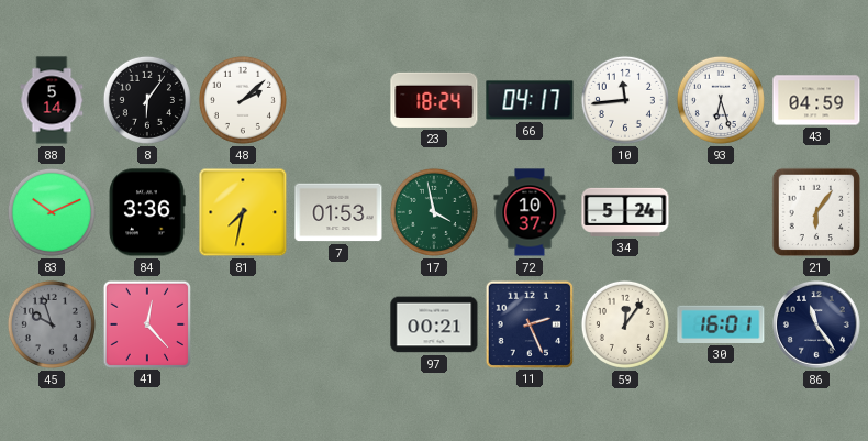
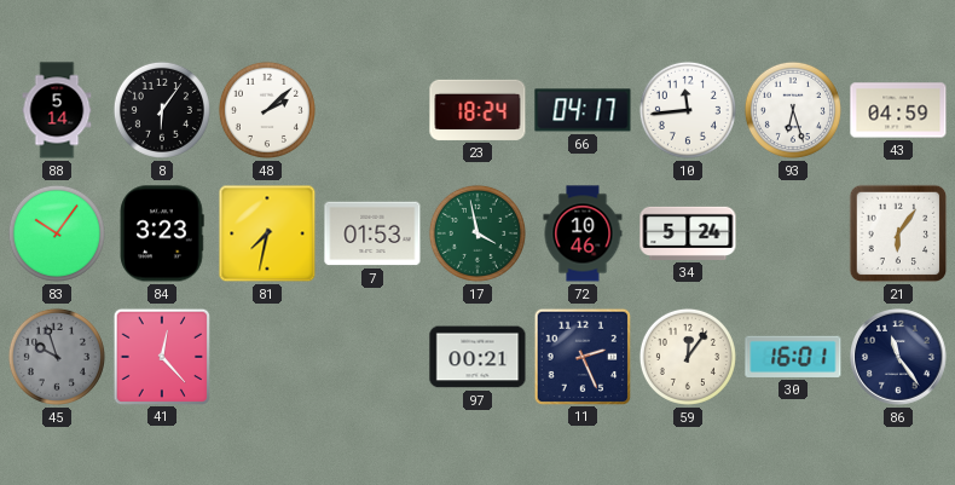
83: 10:11 -> 10:06
84: 3:36 -> 3:23
72: 10:37 -> 10:46
